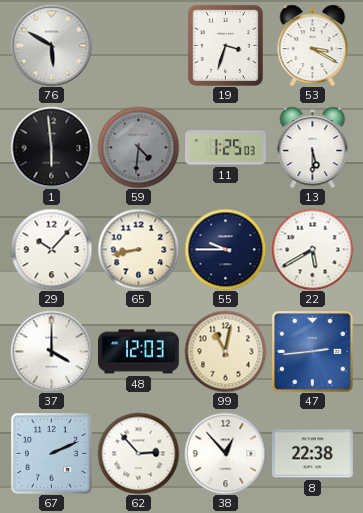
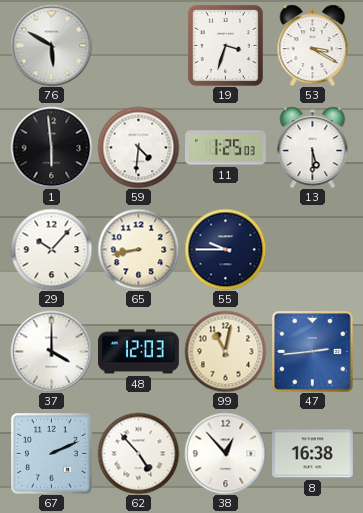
59 dial: grey -> white
22: 5:40 -> none
62: 2:53 -> 4:53
8: 22:38 -> 16:38
